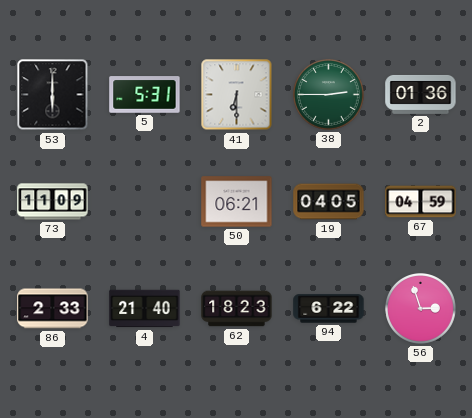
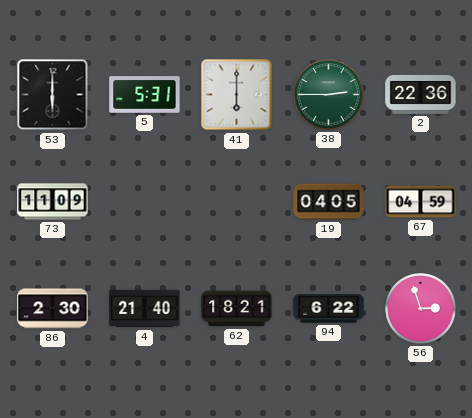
41: 6:30 -> 6:00
2: 01:36 -> 22:36
50: 06:21 -> none
86: 2:33 -> 2:30
62: 18:23 -> 18:21
